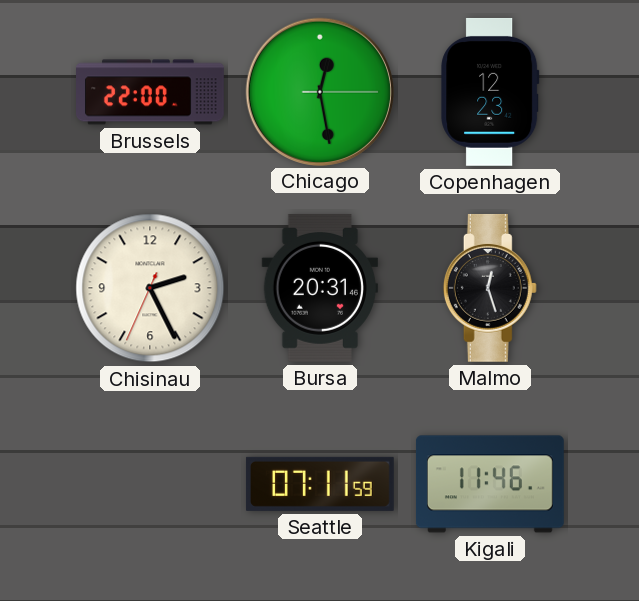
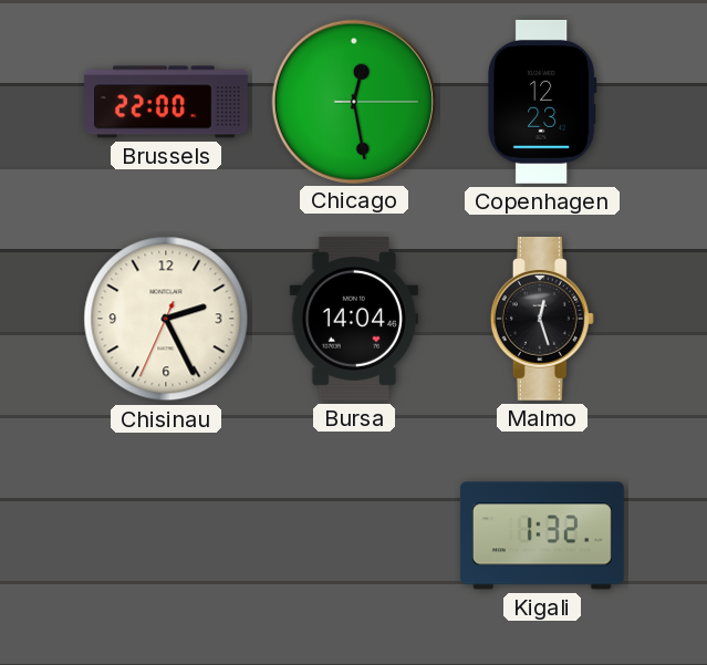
Bursa: 20:31 -> 14:04
Seattle: 07:11 -> none
Kigali: 11:46 -> 1:32
